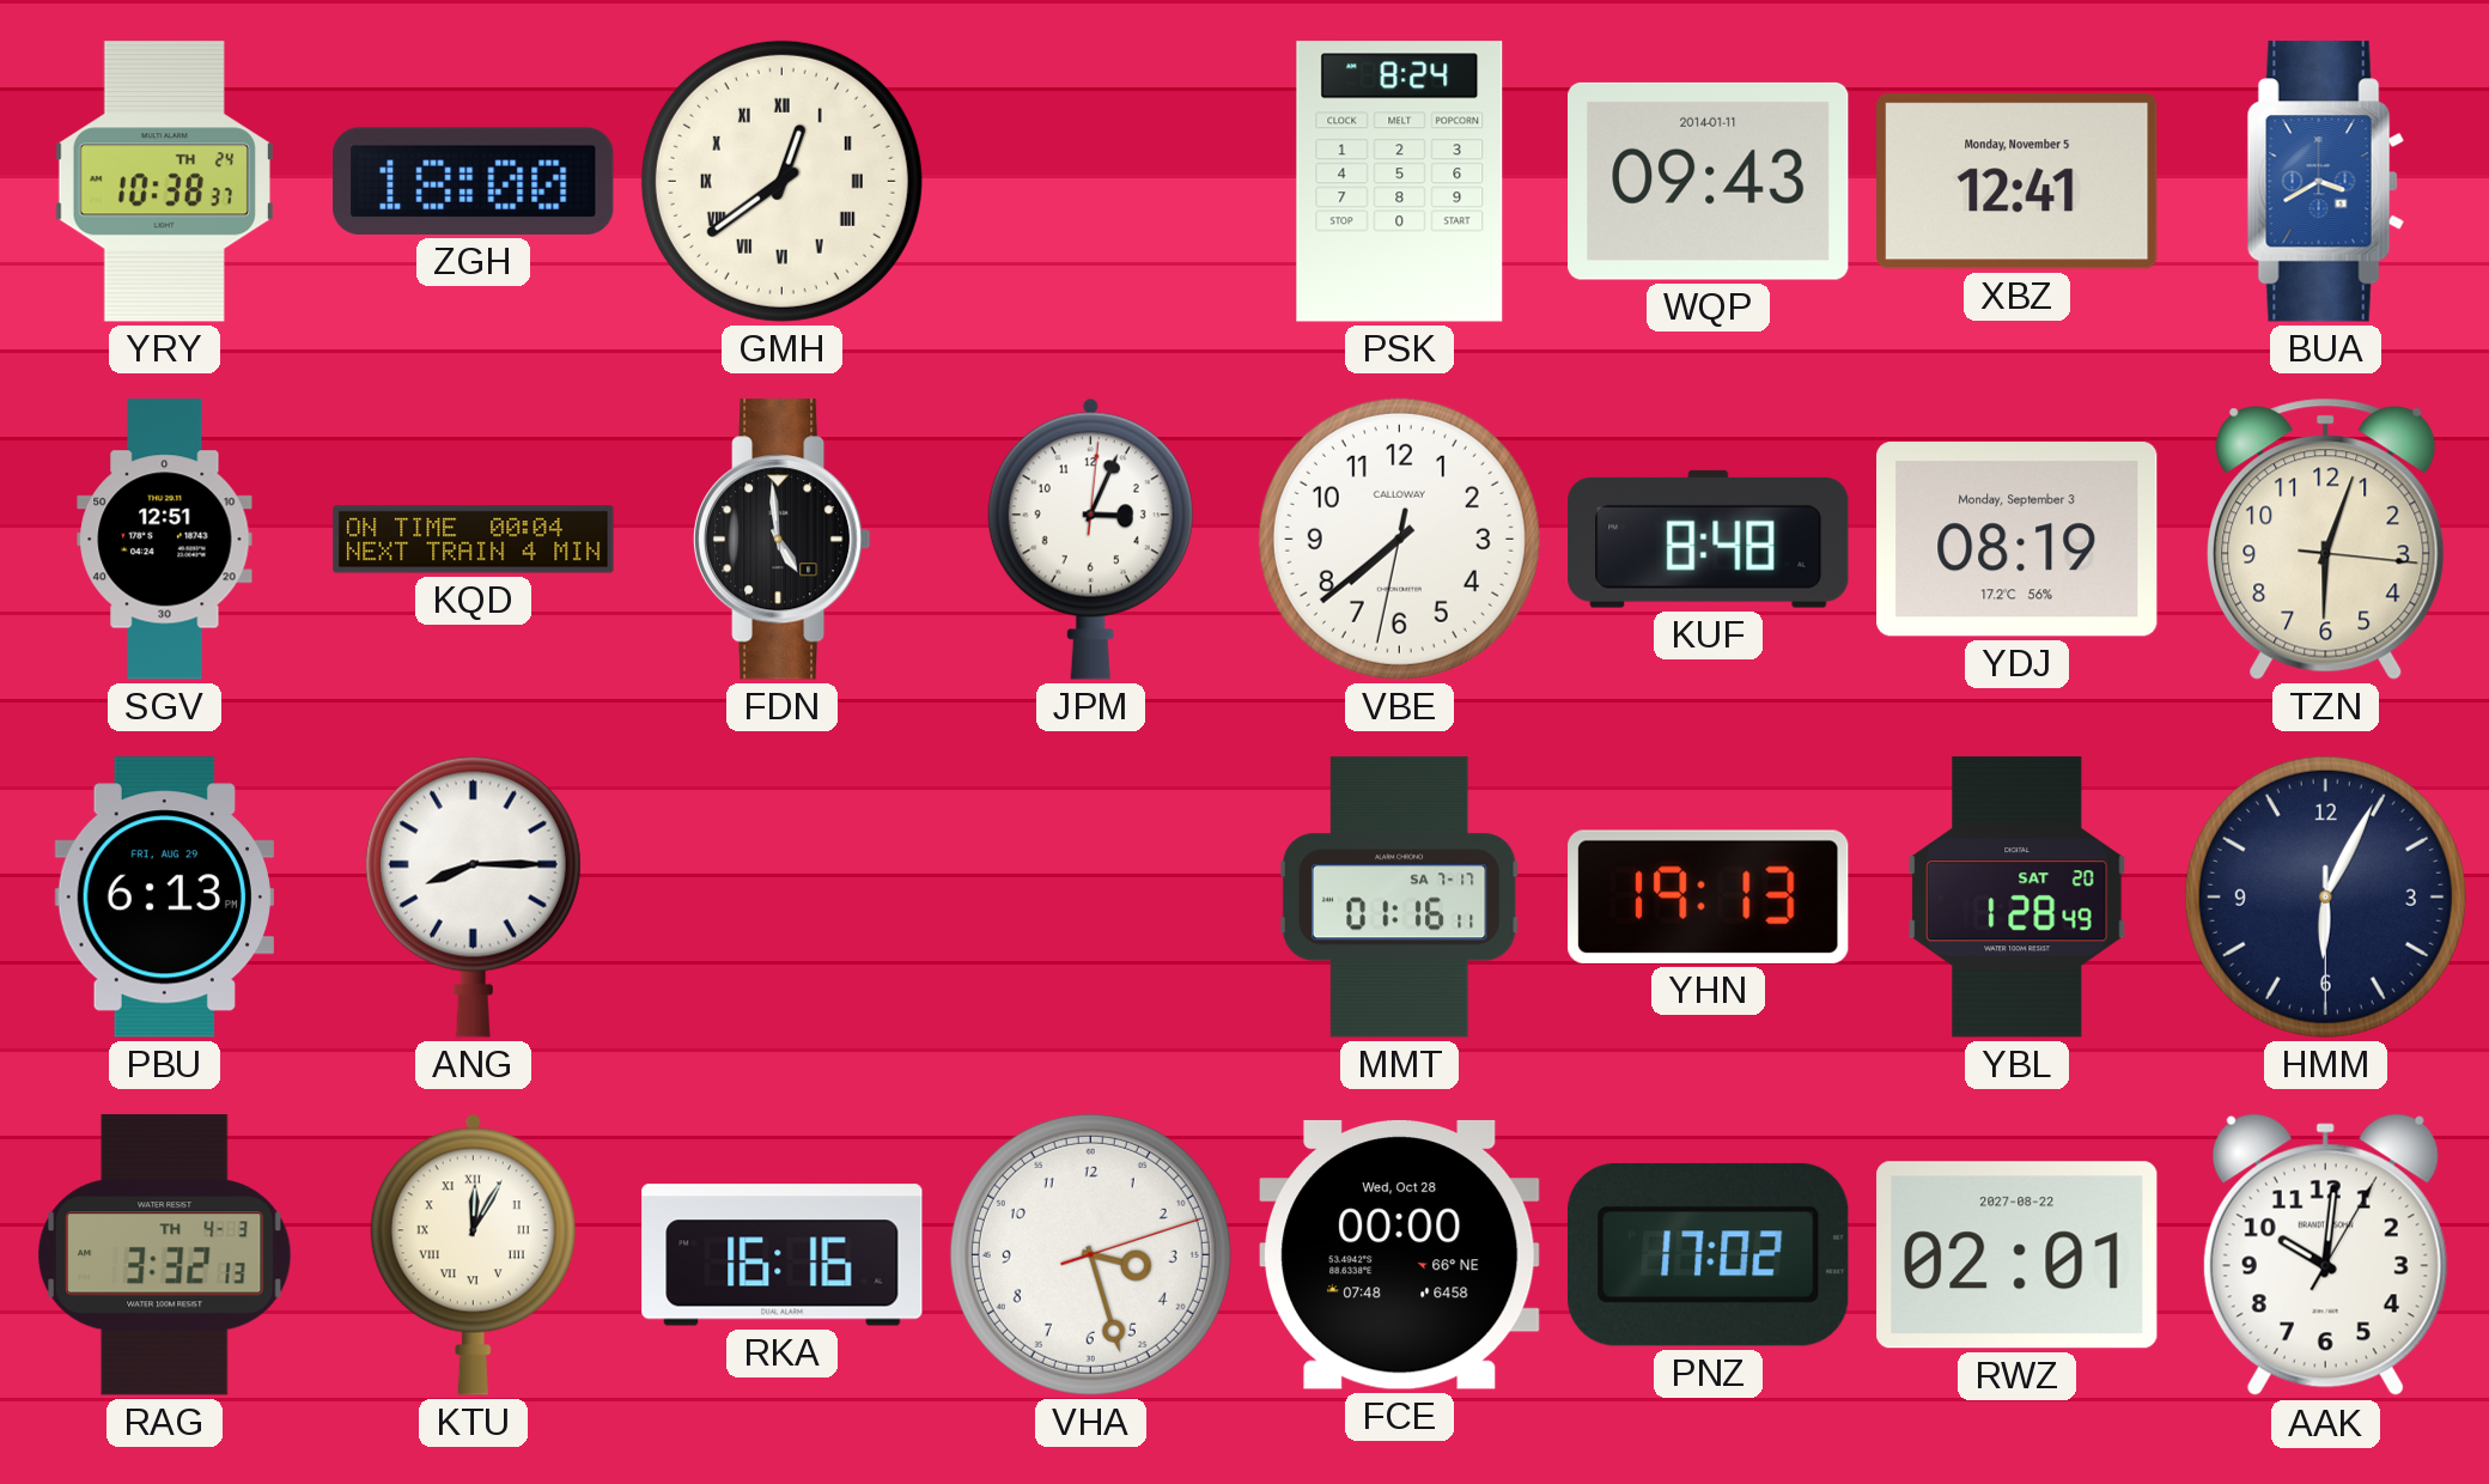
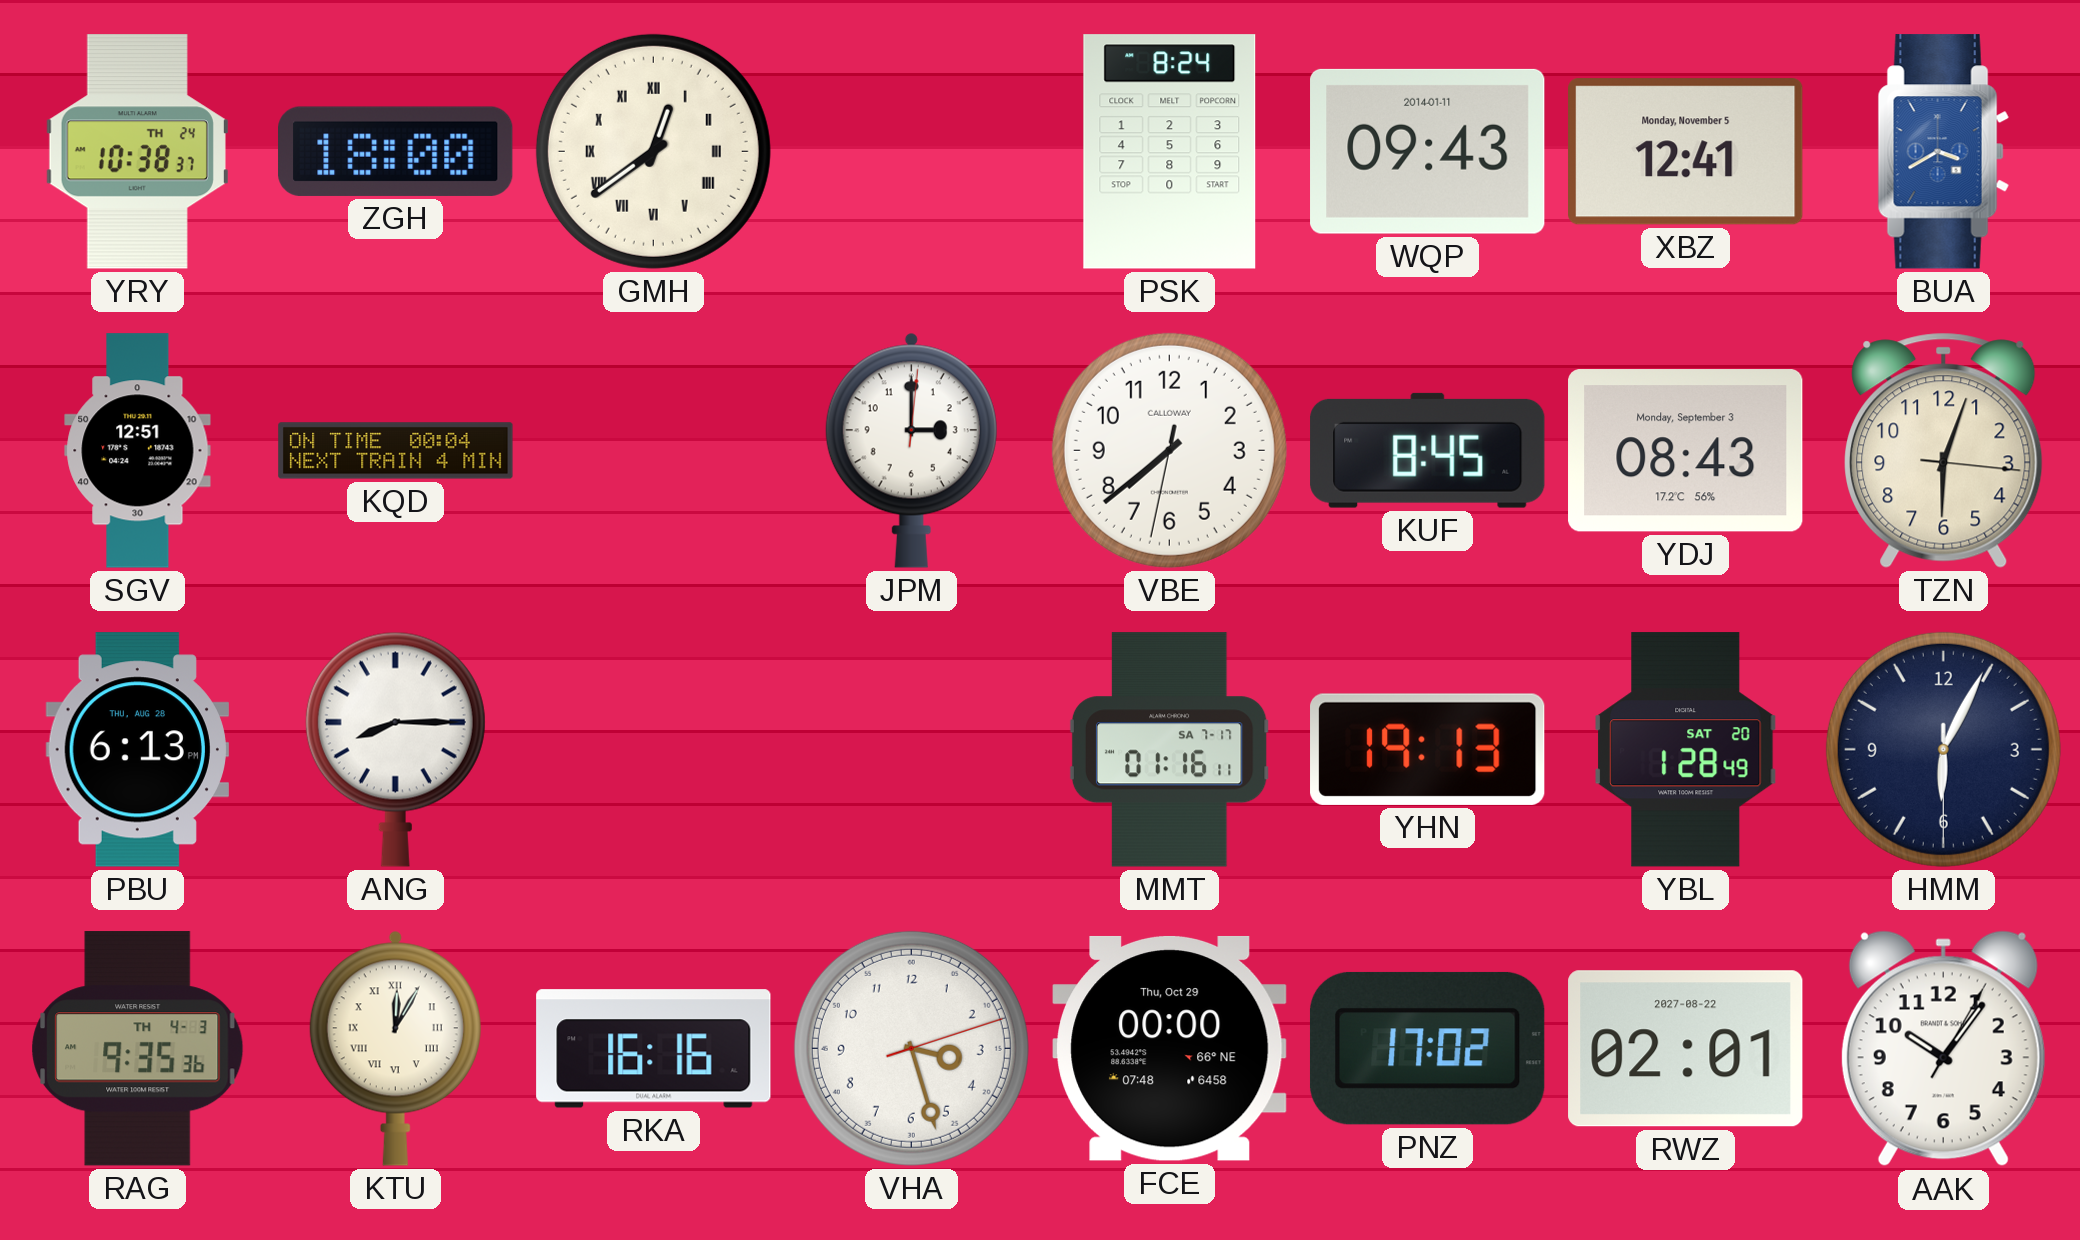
FDN: 4:59 -> none
JPM: 3:04 -> 3:00
KUF: 8:48 -> 8:45
YDJ: 08:19 -> 08:43
PBU date: FRI, AUG 29 -> THU, AUG 28
RAG: 3:32 -> 9:35
FCE date: Wed, Oct 28 -> Thu, Oct 29
AAK: 10:01 -> 10:06
